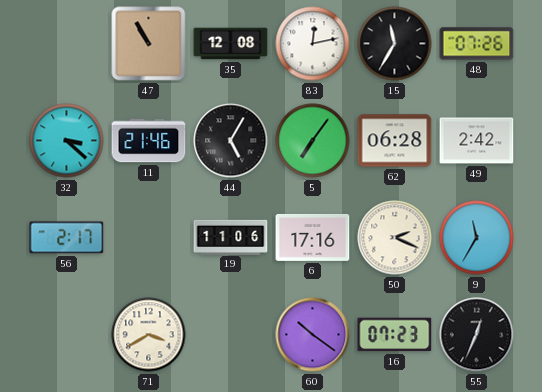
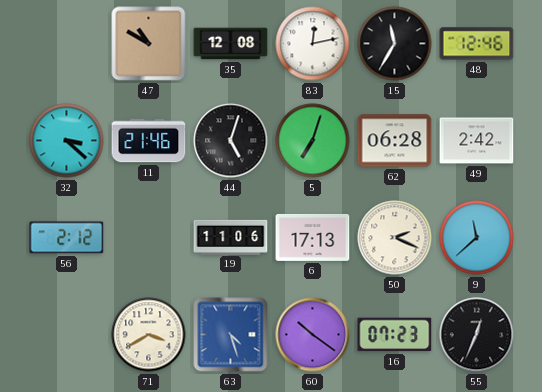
47: 10:55 -> 10:50
48: 07:26 -> 12:46
44: 5:05 -> 5:03
5: 7:06 -> 7:03
56: 2:17 -> 2:12
6: 17:16 -> 17:13
9: 11:35 -> 11:38
63: none -> 4:27
